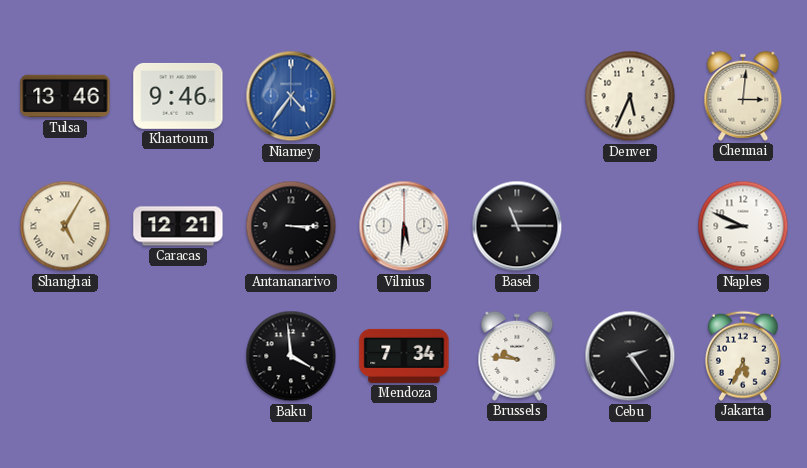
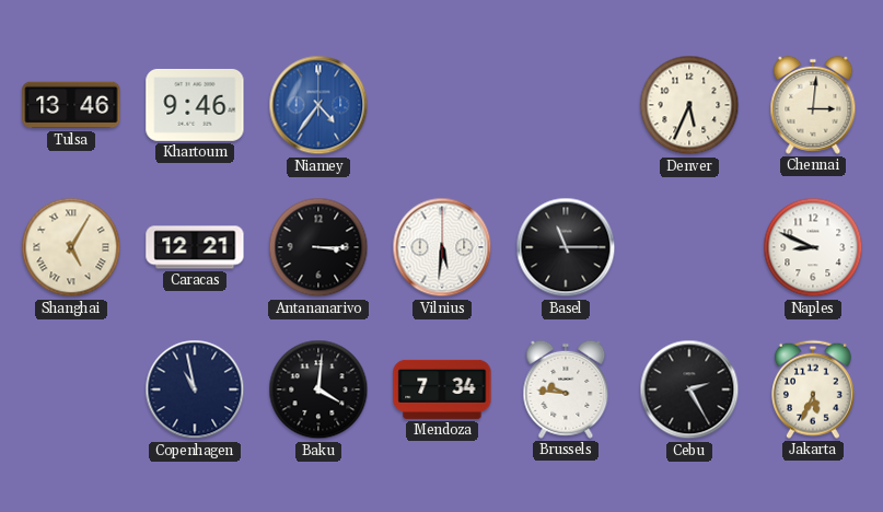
Copenhagen: none -> 10:58
Baku: 3:59 -> 4:01
Cebu: 2:24 -> 2:25
